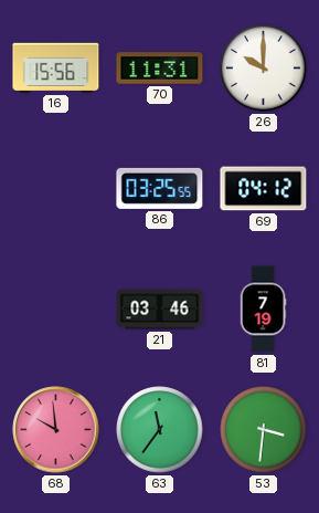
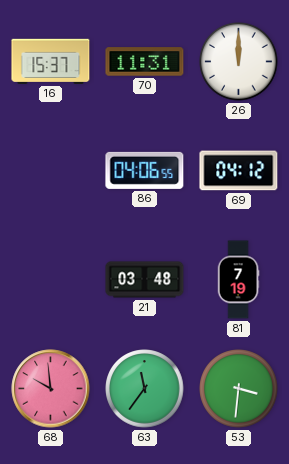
16: 15:56 -> 15:37
26: 10:00 -> 12:00
86: 03:25 -> 04:06
21: 03:46 -> 03:48
